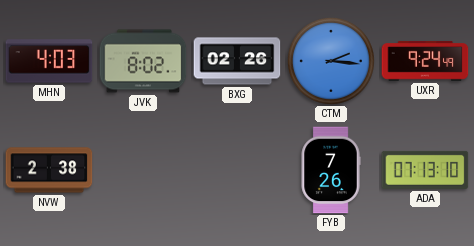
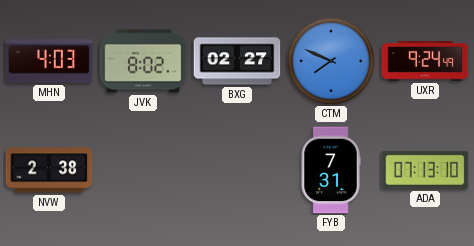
BXG: 02:26 -> 02:27
CTM: 2:16 -> 7:49
FYB: 7:26 -> 7:31
